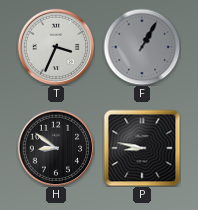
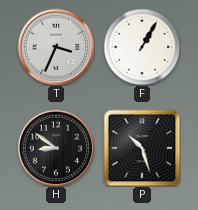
F dial: grey -> white
P: 8:47 -> 10:27
